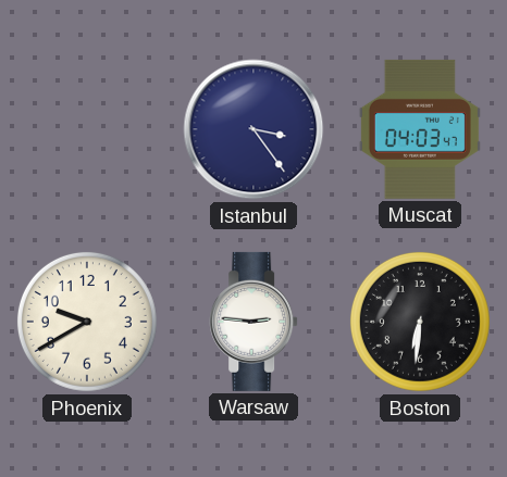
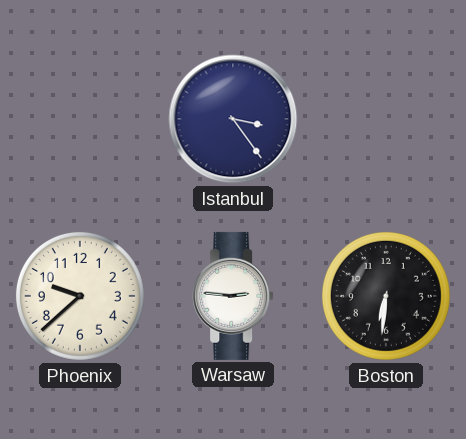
Muscat: 04:03 -> none
Phoenix: 9:40 -> 9:38
